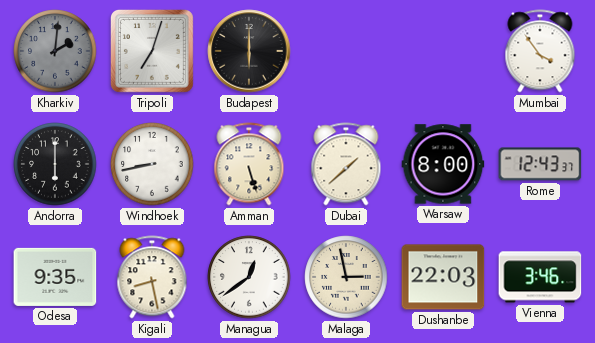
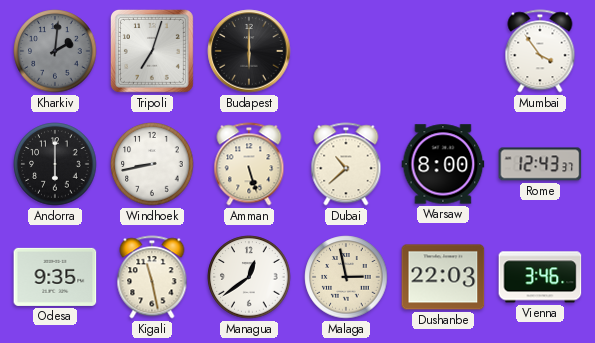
Dubai: 1:38 -> 10:38
Kigali: 8:28 -> 11:28
